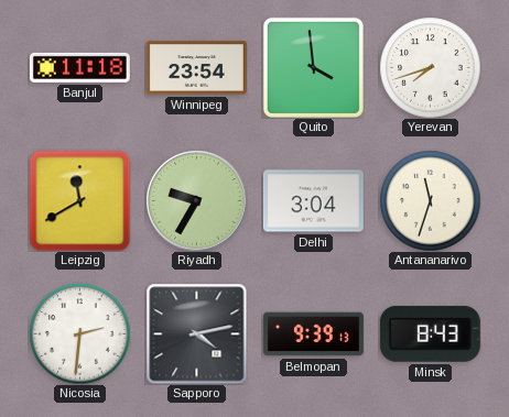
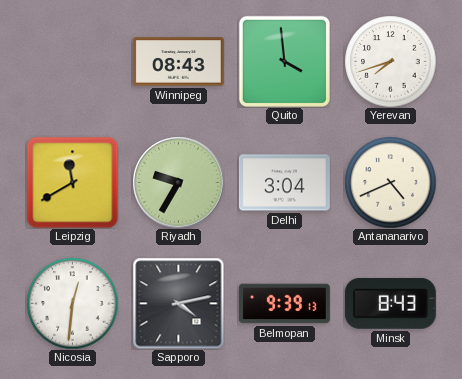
Banjul: 11:18 -> none
Winnipeg: 23:54 -> 08:43
Antananarivo: 11:33 -> 4:41
Nicosia: 2:31 -> 12:31
